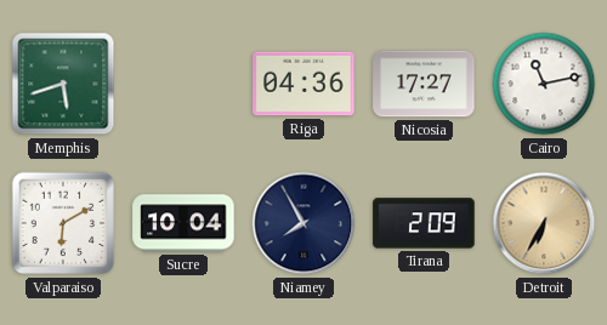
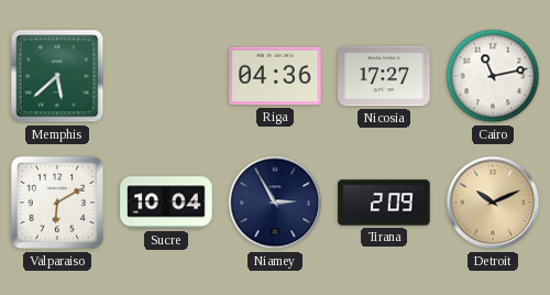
Memphis: 5:42 -> 5:38
Niamey: 7:55 -> 2:55
Detroit: 6:35 -> 10:11
